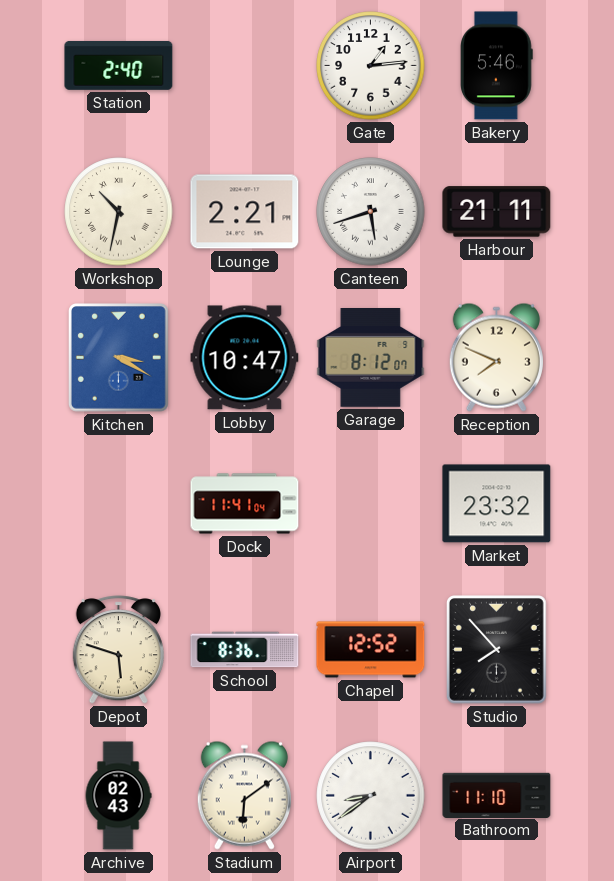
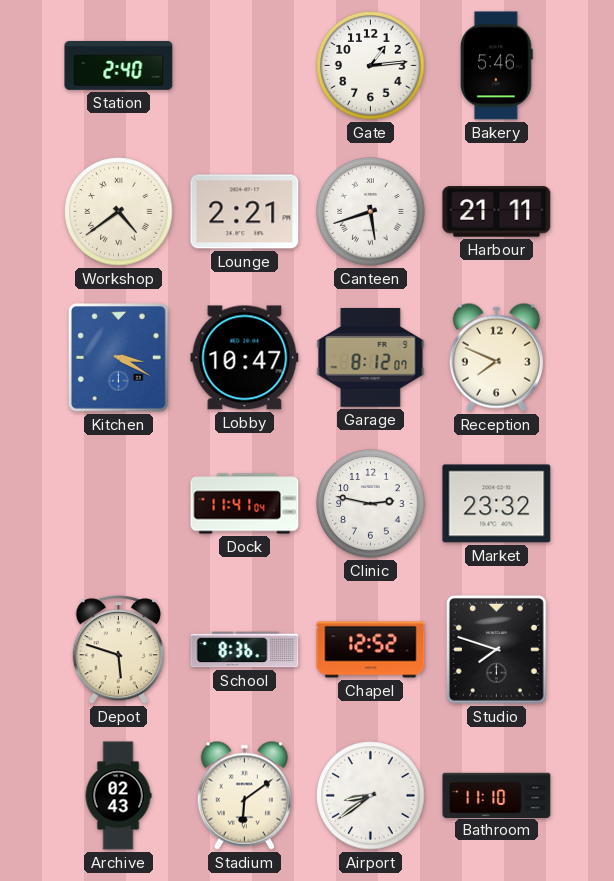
Workshop: 10:32 -> 4:39
Clinic: none -> 2:47
Studio: 7:53 -> 7:48
